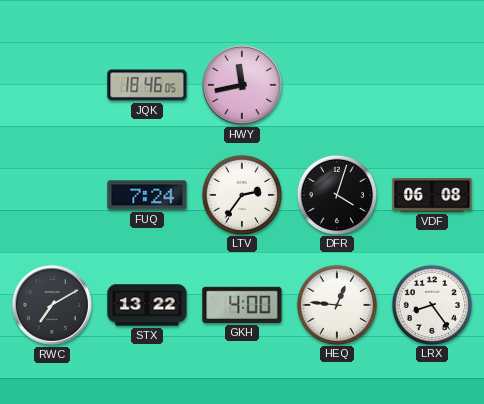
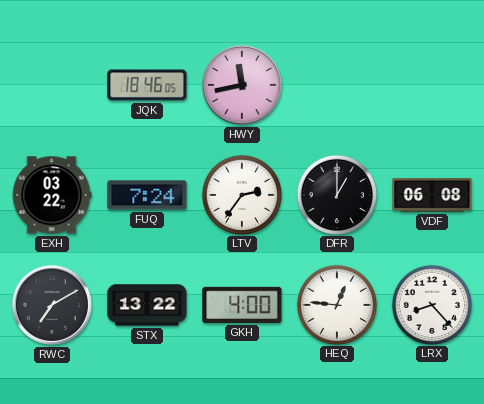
EXH: none -> 03:22
DFR: 4:03 -> 1:00
LRX: 8:24 -> 8:23
